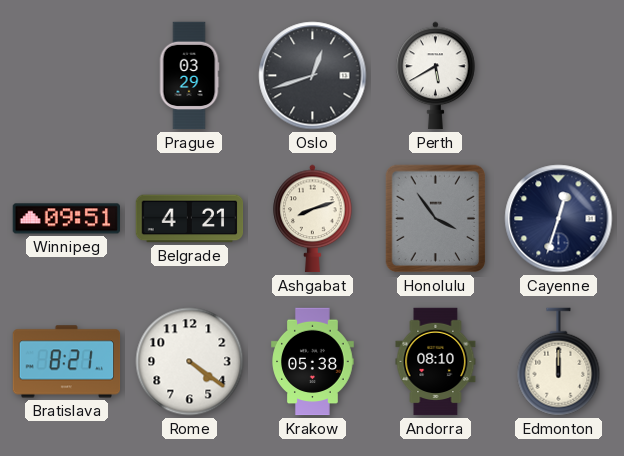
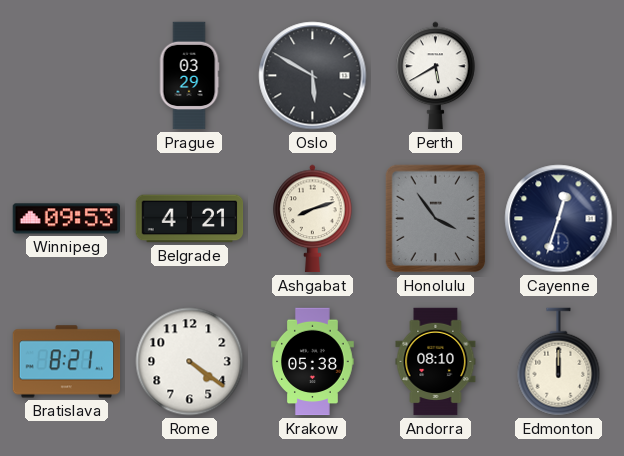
Oslo: 12:42 -> 5:50
Winnipeg: 09:51 -> 09:53
